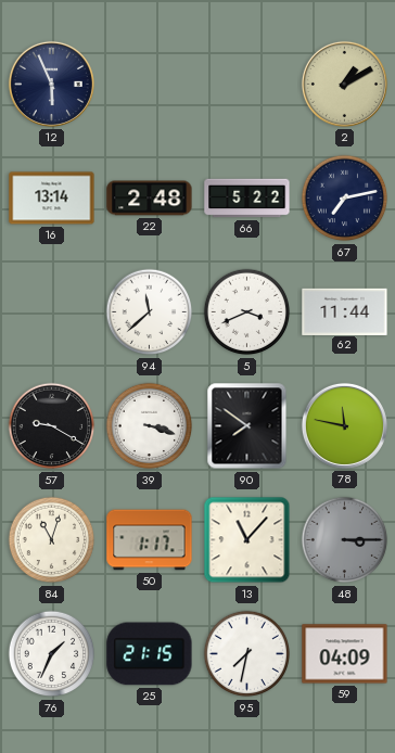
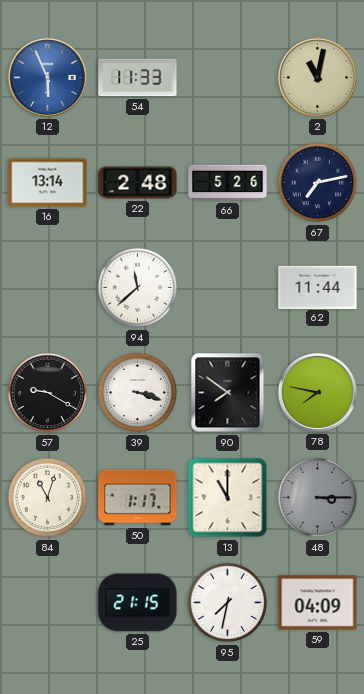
12 dial: navy -> blue
54: none -> 11:33
2: 1:10 -> 11:02
66: 5:22 -> 5:26
5: 3:41 -> none
78: 11:47 -> 7:47
13: 11:07 -> 11:00
76: 1:34 -> none
